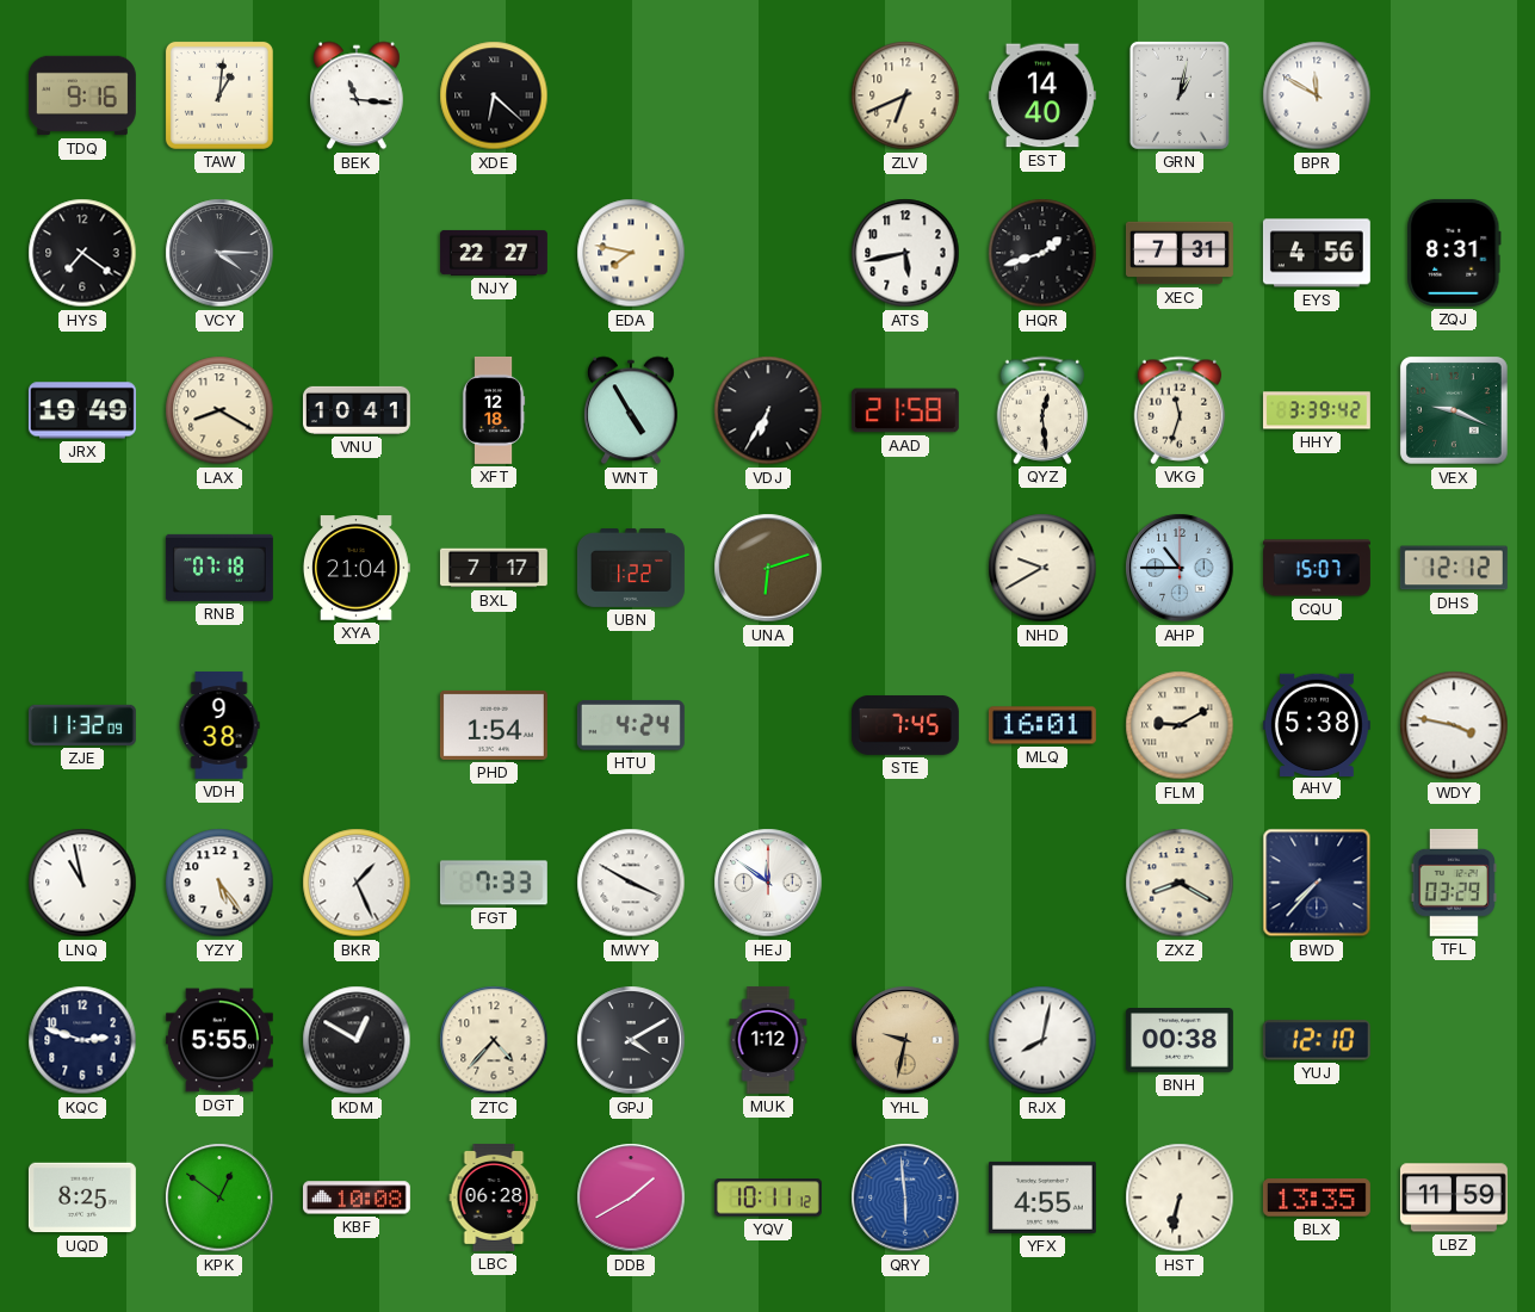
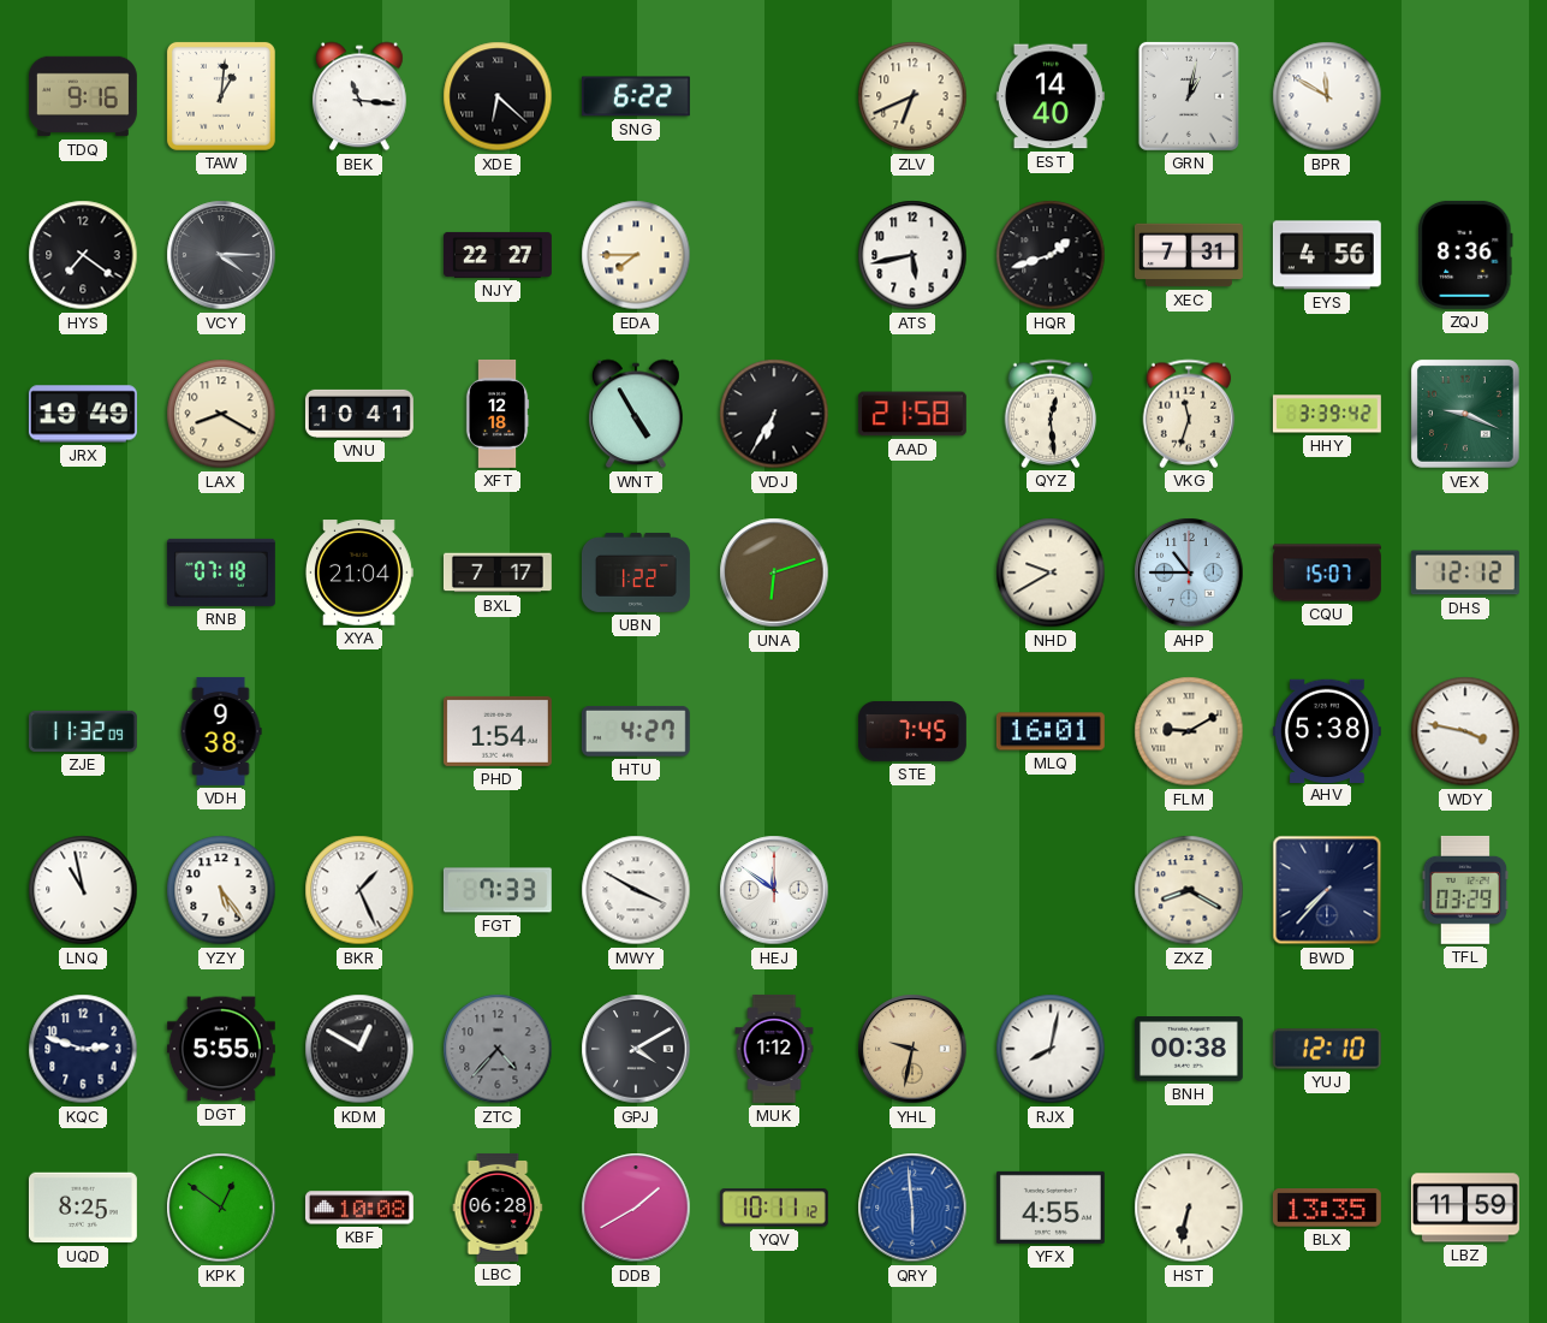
SNG: none -> 6:22
EDA: 7:47 -> 7:45
ZQJ: 8:31 -> 8:36
HTU: 4:24 -> 4:27
ZTC dial: cream -> grey
